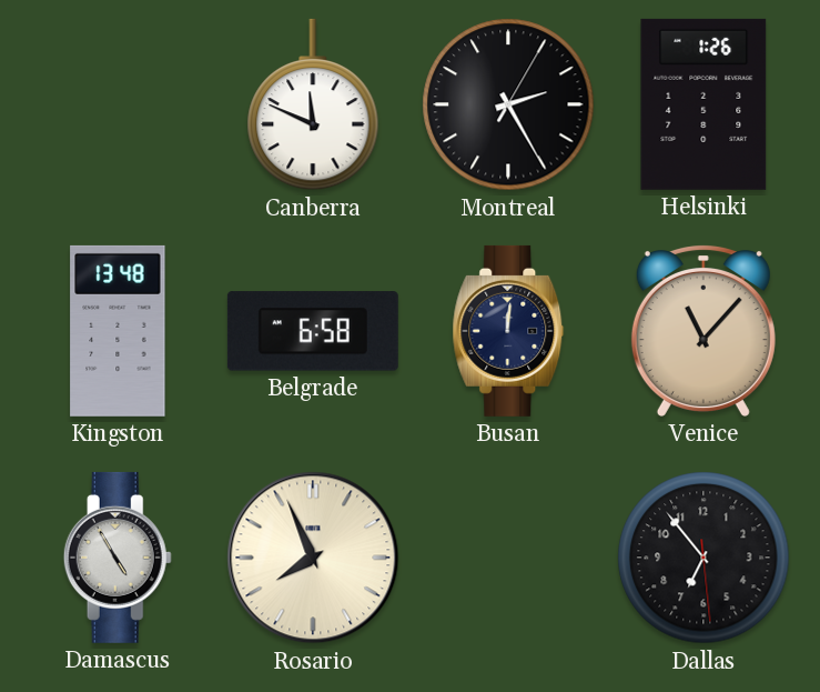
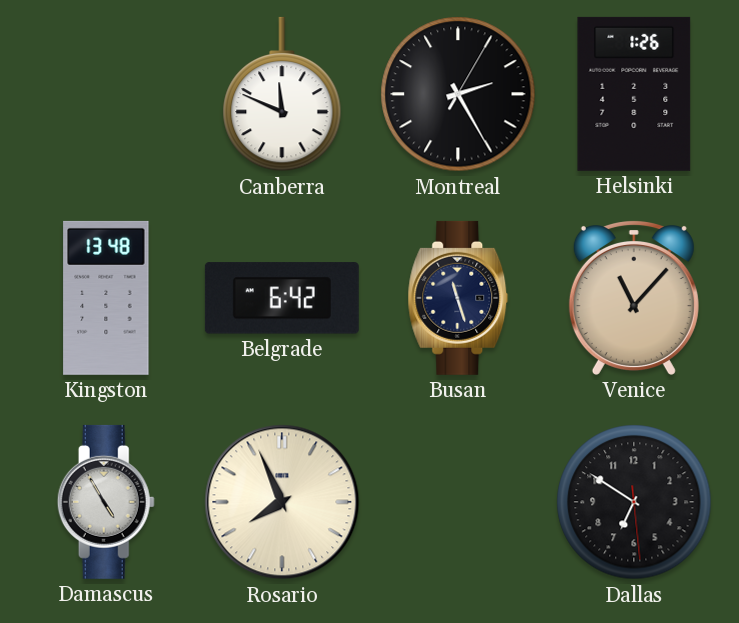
Belgrade: 6:58 -> 6:42
Busan: 12:01 -> 11:27
Dallas: 6:53 -> 6:50
